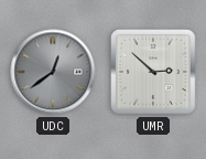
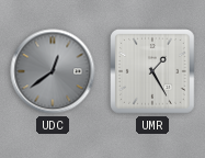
UMR: 2:52 -> 1:25
